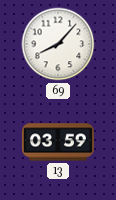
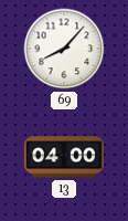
13: 03:59 -> 04:00
